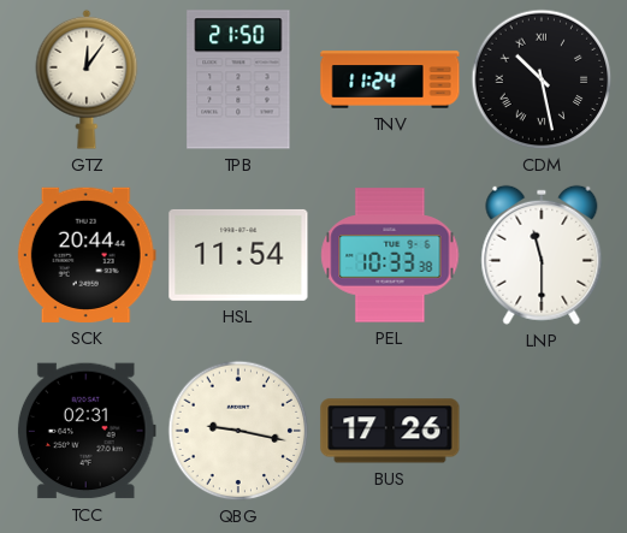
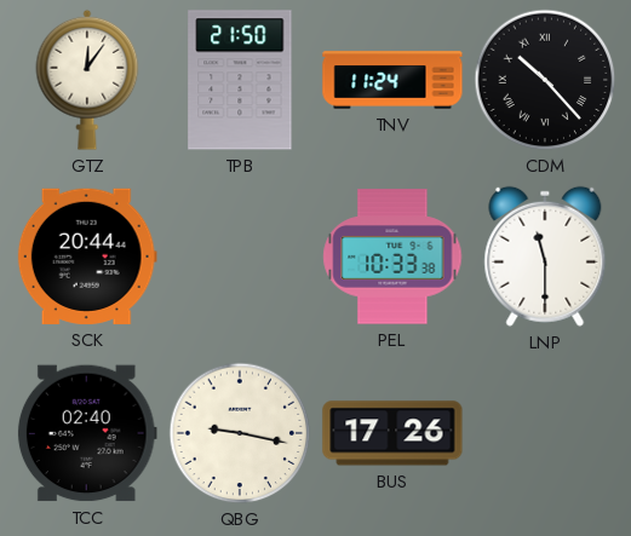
CDM: 10:28 -> 10:23
HSL: 11:54 -> none
TCC: 02:31 -> 02:40
